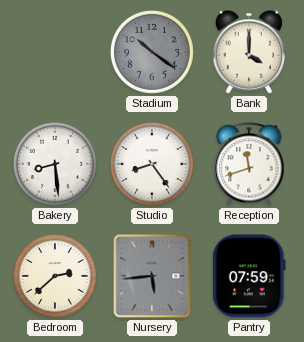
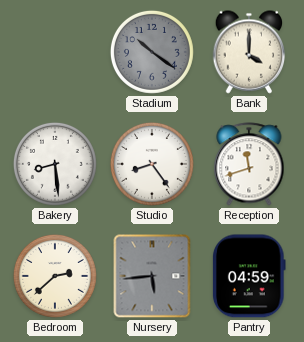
Pantry: 07:59 -> 04:59
